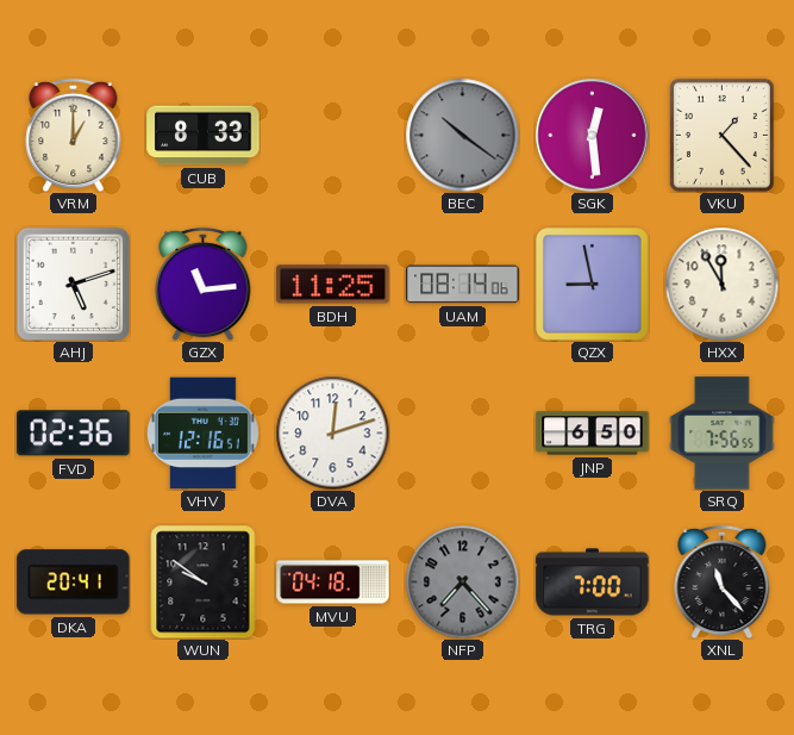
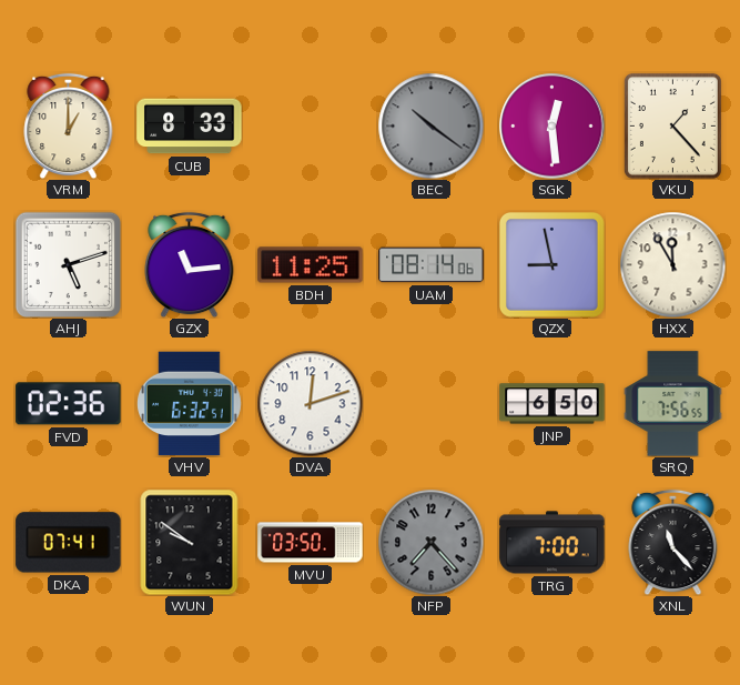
VHV: 12:16 -> 6:32
DKA: 20:41 -> 07:41
MVU: 04:18 -> 03:50
